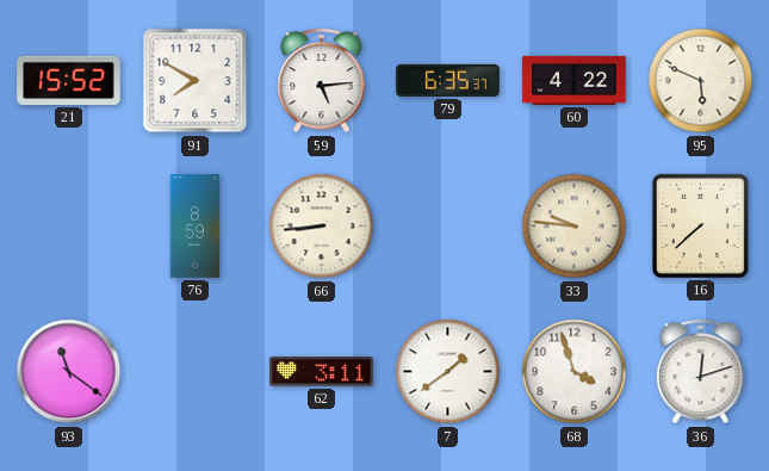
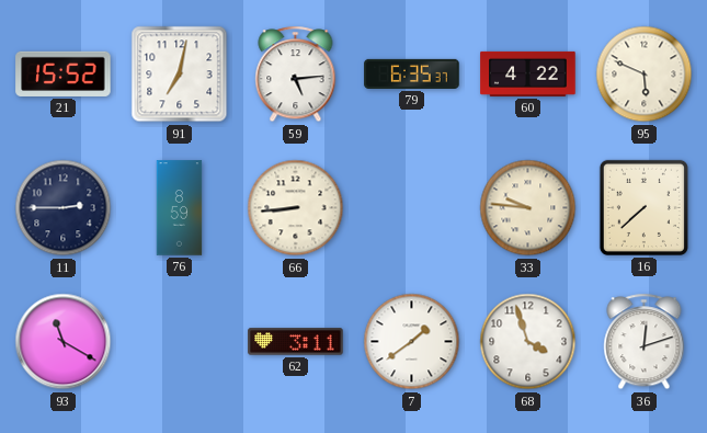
91: 7:50 -> 7:02
11: none -> 2:45
93: 11:21 -> 11:20
